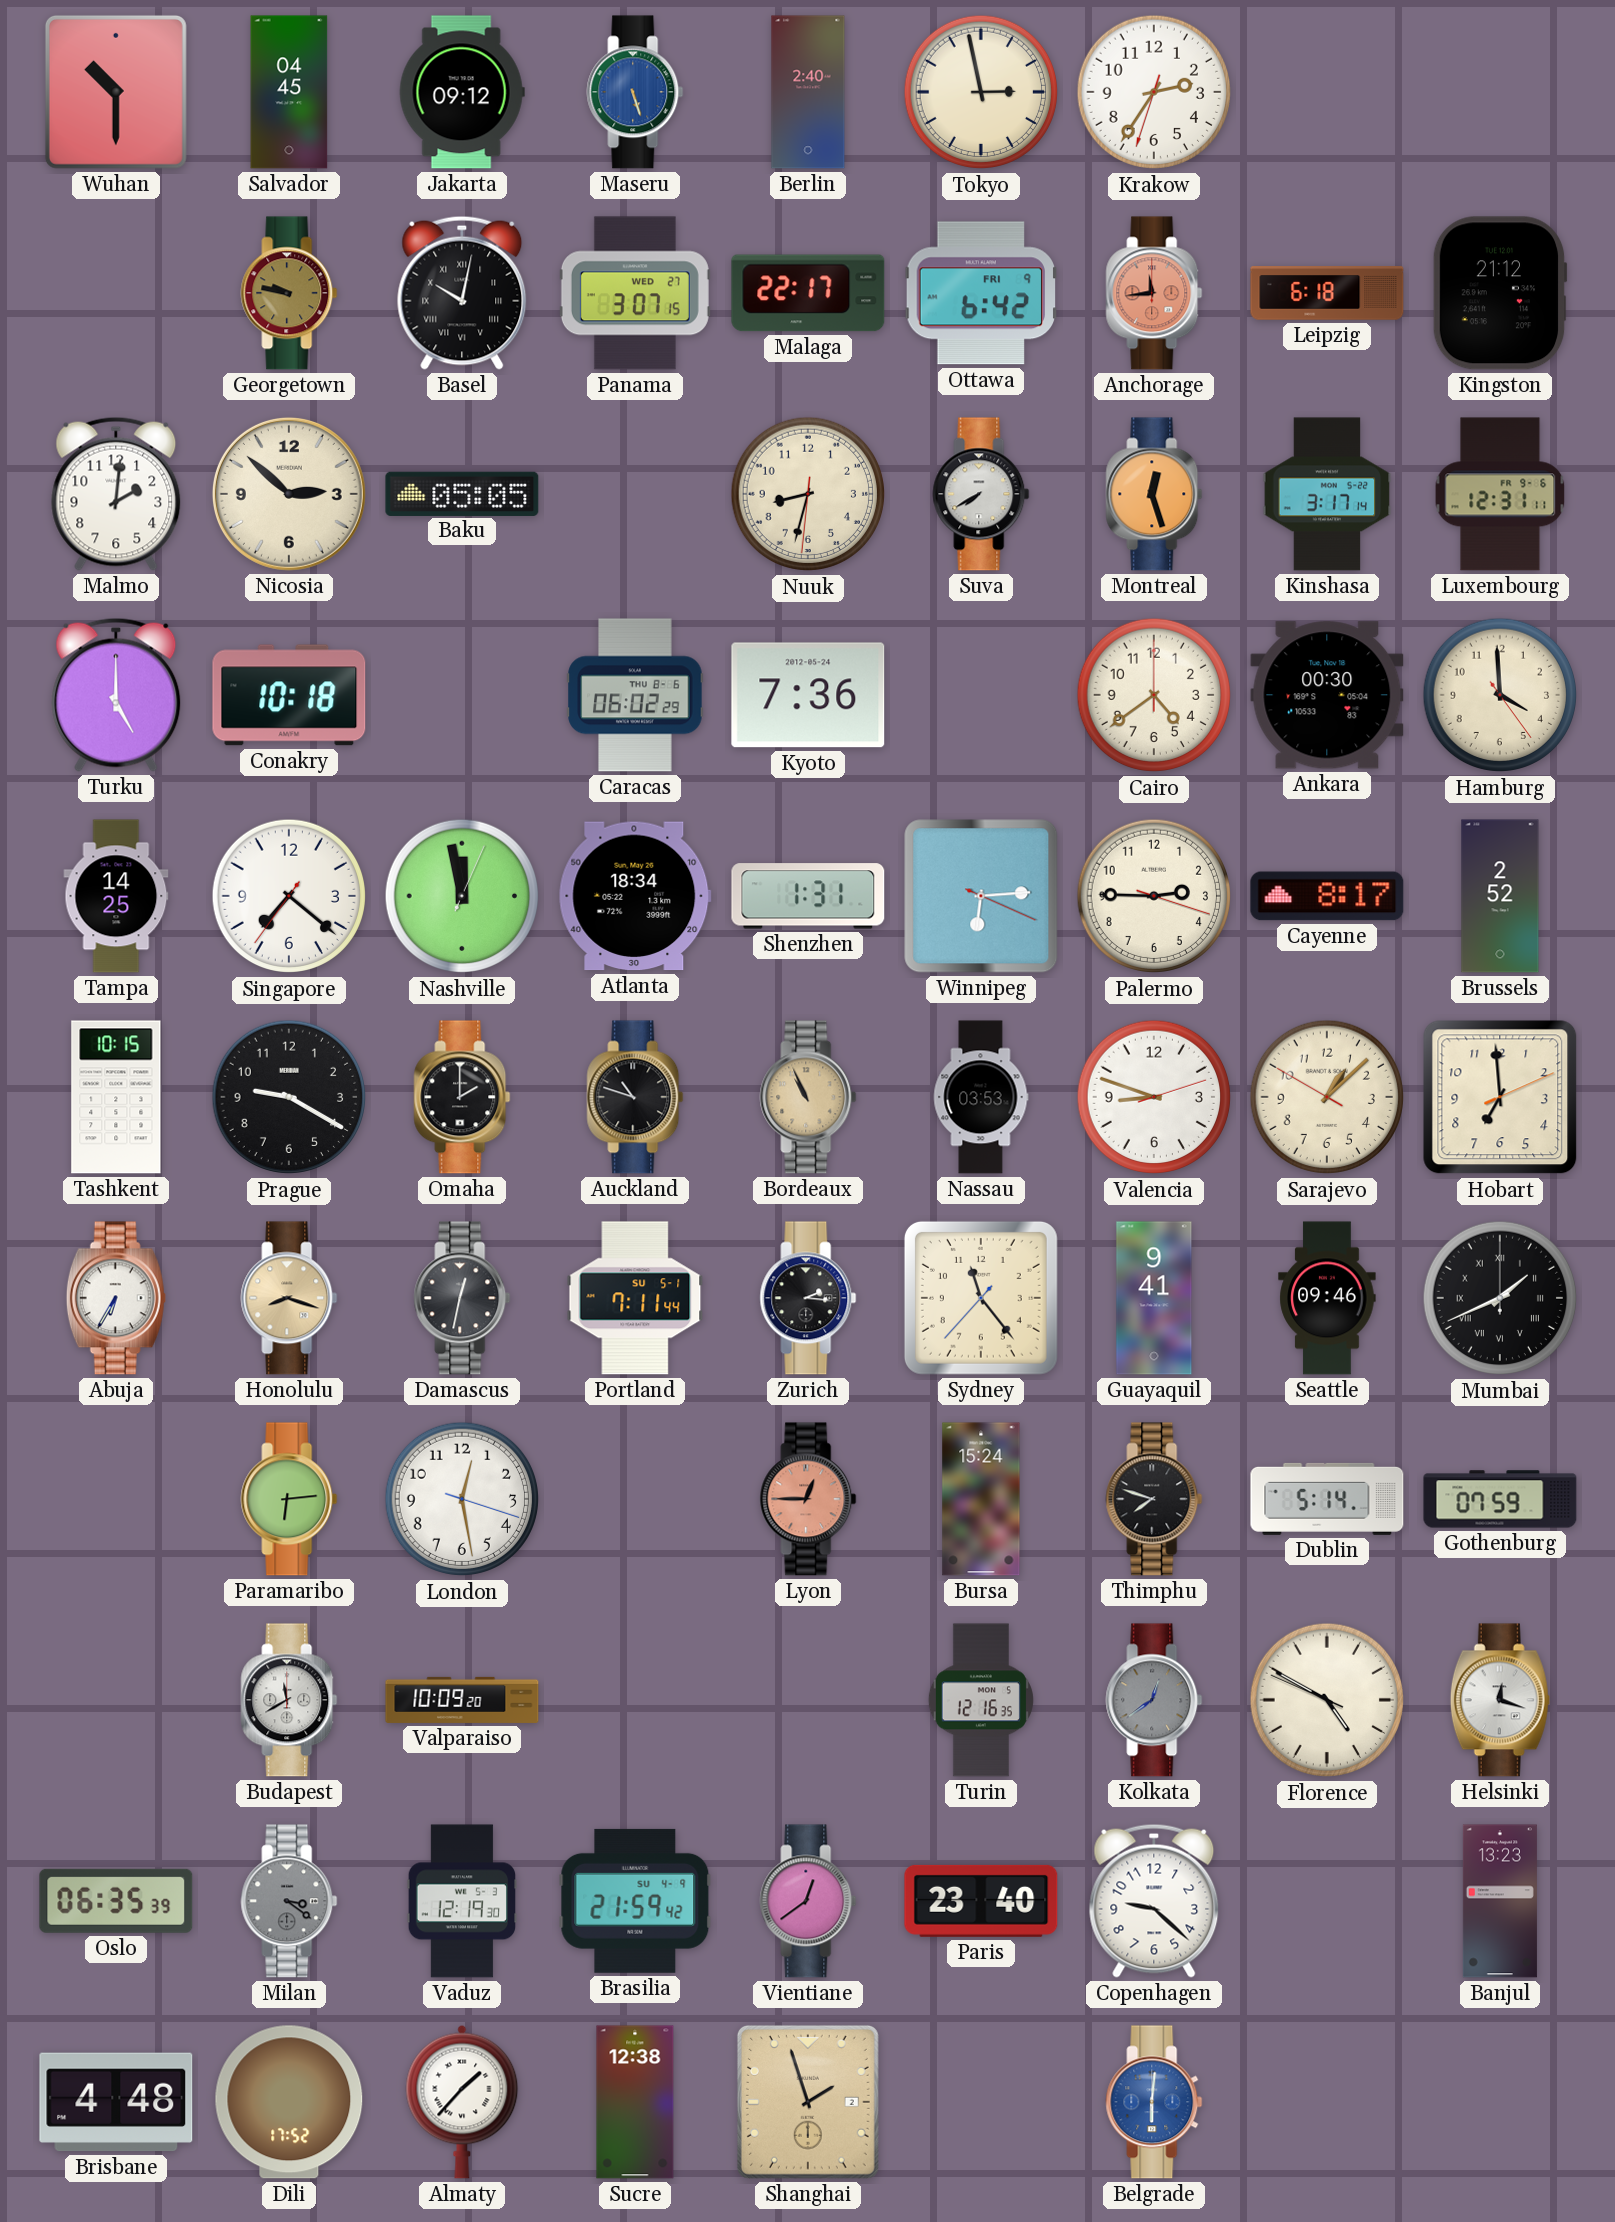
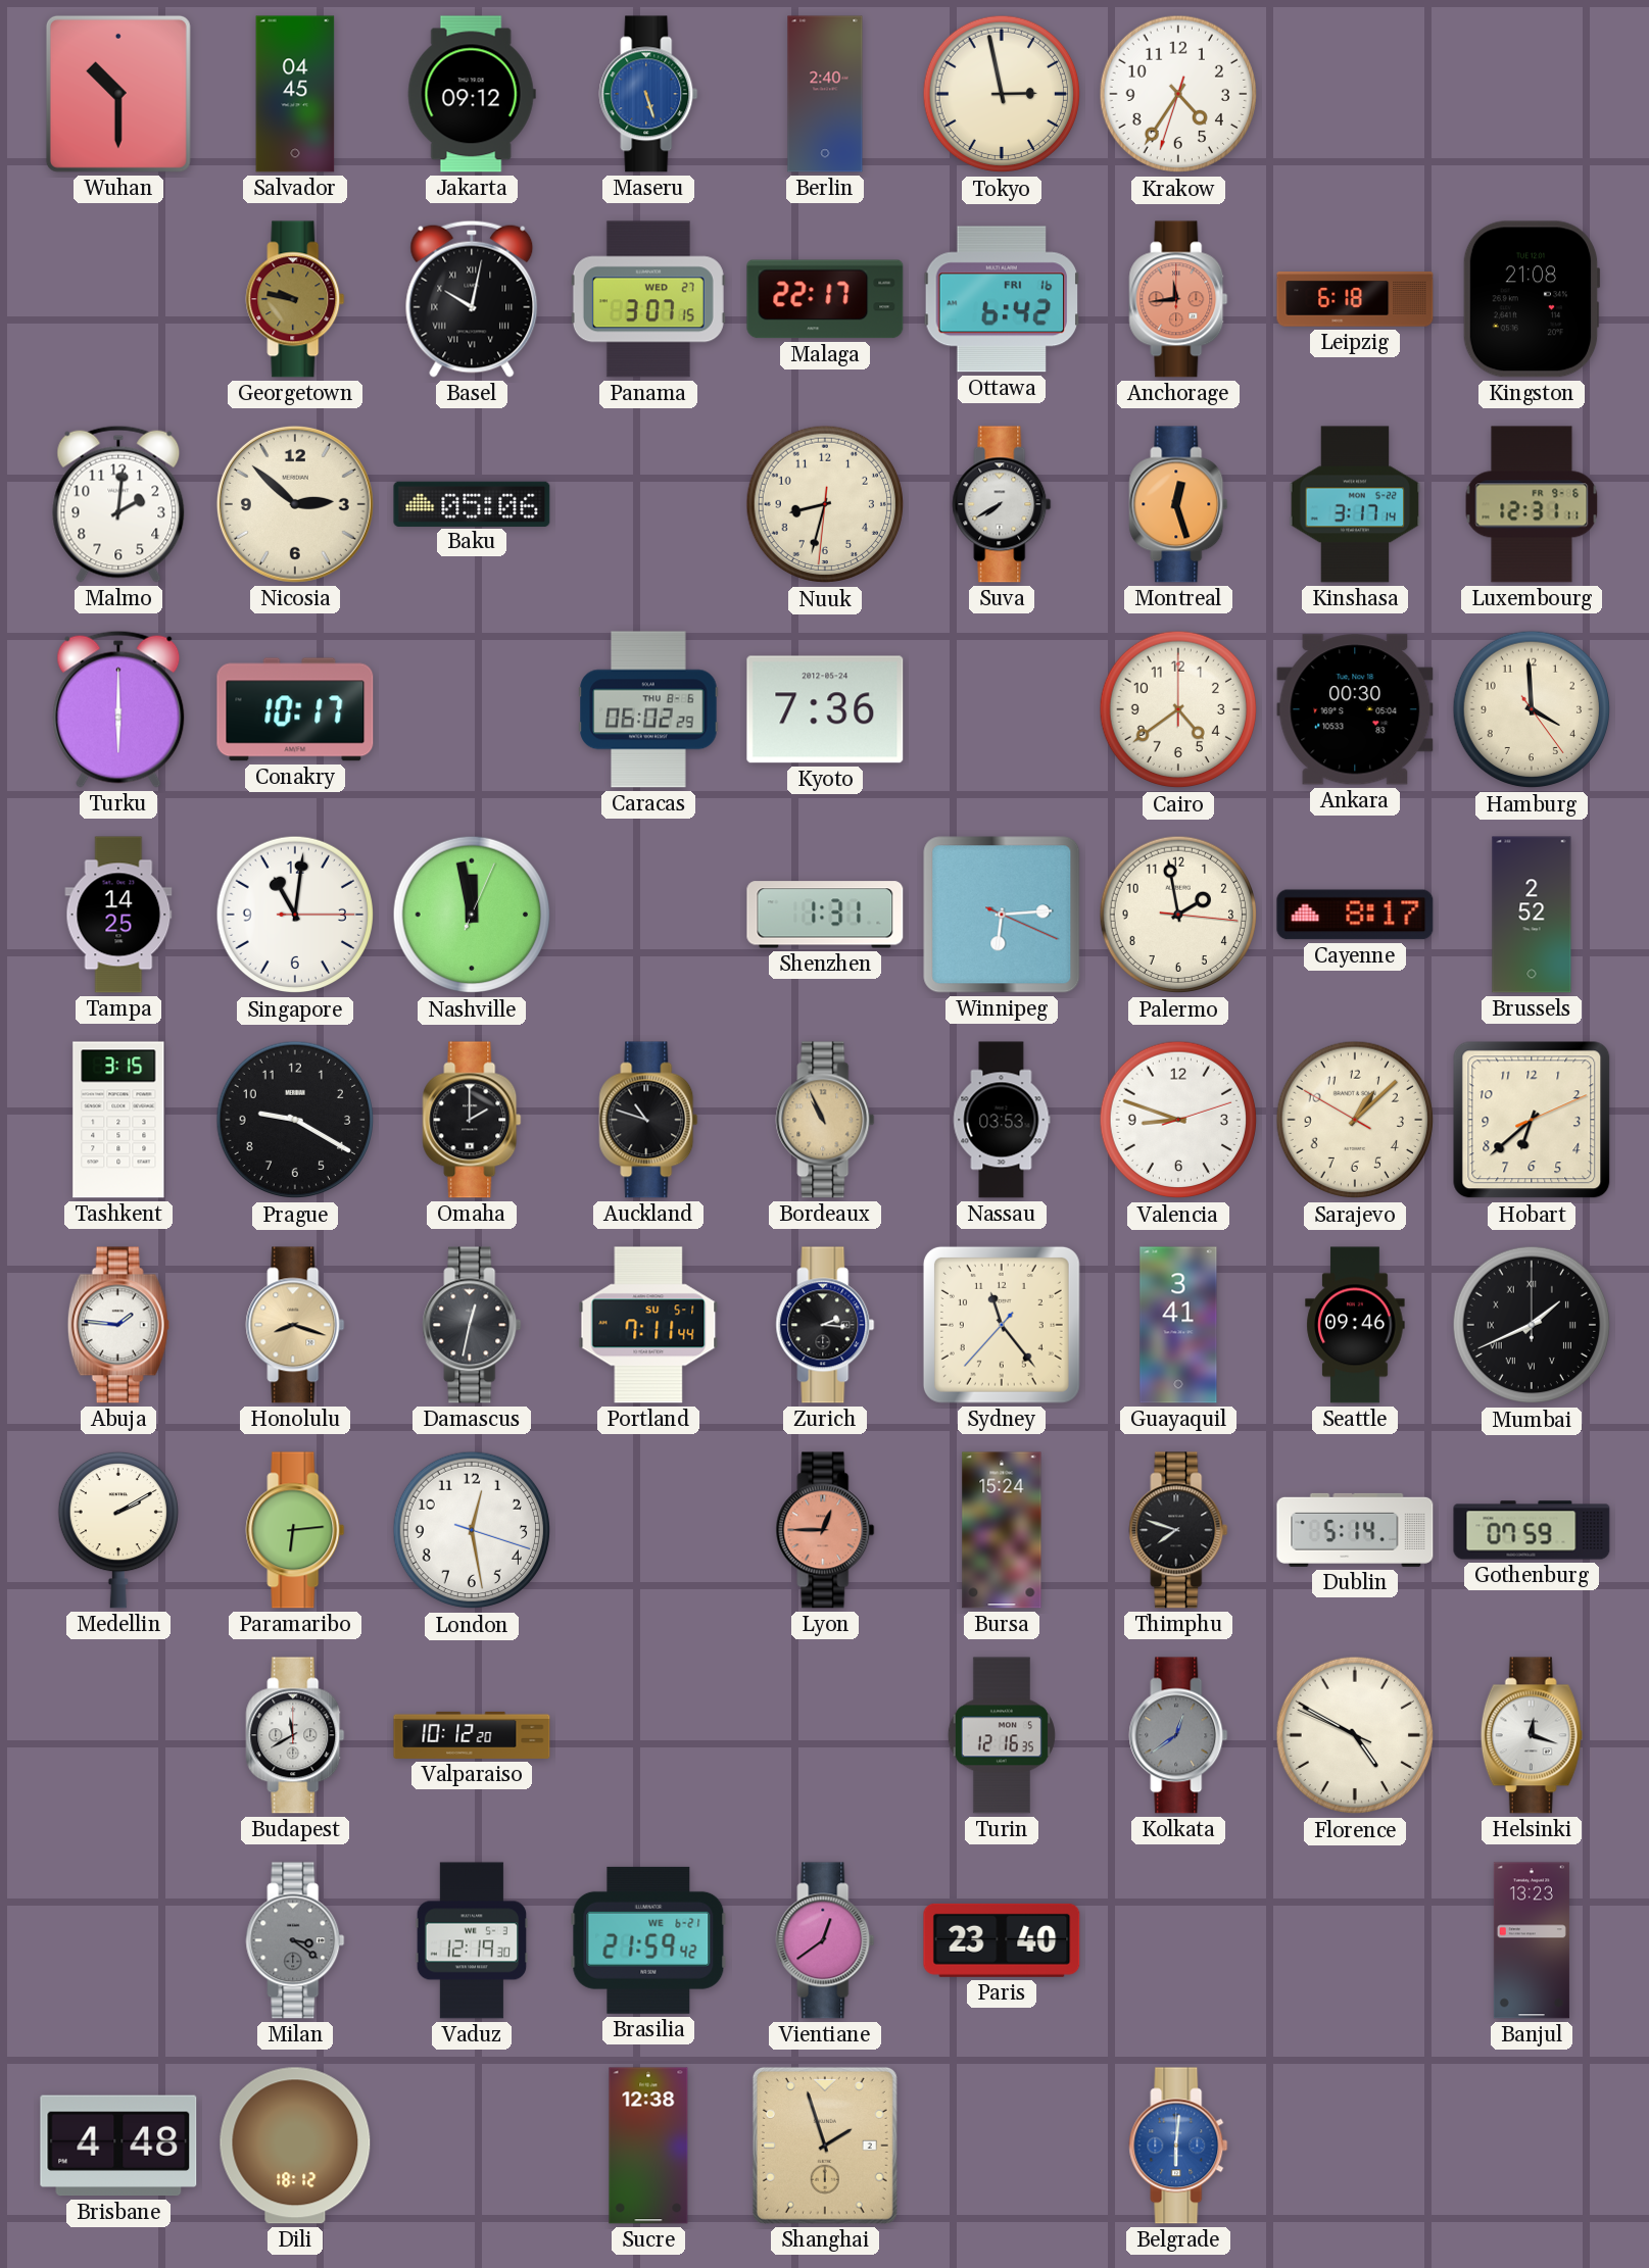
Krakow: 2:35 -> 4:35
Ottawa date: FRI 9 -> FRI 16
Kingston: 21:12 -> 21:08
Baku: 05:05 -> 05:06
Turku: 5:00 -> 6:00
Conakry: 10:18 -> 10:17
Singapore: 7:21 -> 11:01
Atlanta: 18:34 -> none
Palermo: 2:45 -> 1:58
Tashkent: 10:15 -> 3:15
Hobart: 6:59 -> 6:38
Abuja: 6:35 -> 1:46
Guayaquil: 9:41 -> 3:41
Medellin: none -> 2:10
Valparaiso: 10:09 -> 10:12
Oslo: 06:35 -> none
Brasilia date: SU 4-9 -> WE 6-21
Copenhagen: 9:22 -> none
Dili: 17:52 -> 18:12
Almaty: 1:37 -> none
